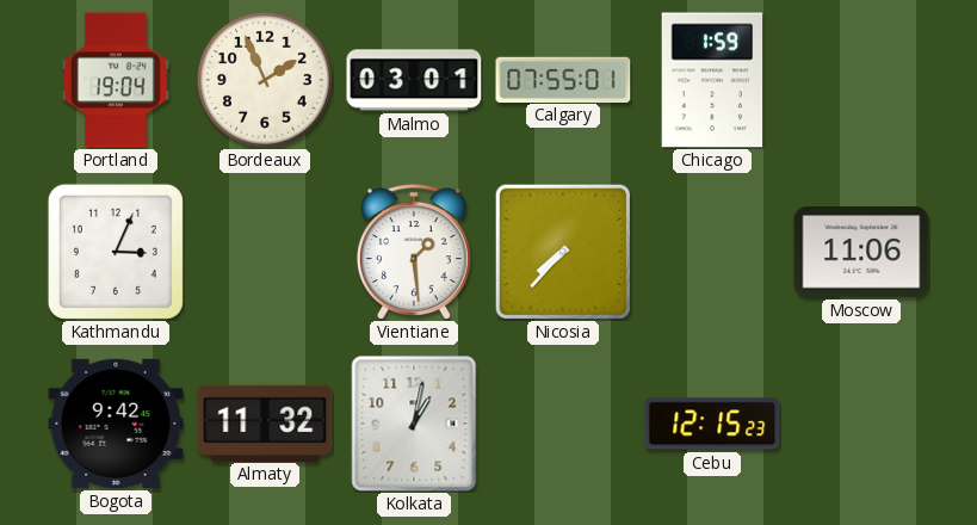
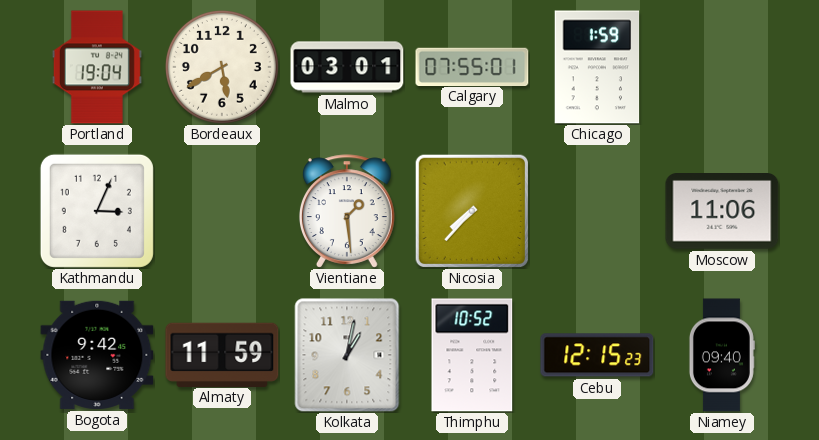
Bordeaux: 1:56 -> 5:40
Almaty: 11:32 -> 11:59
Thimphu: none -> 10:52
Niamey: none -> 09:40
